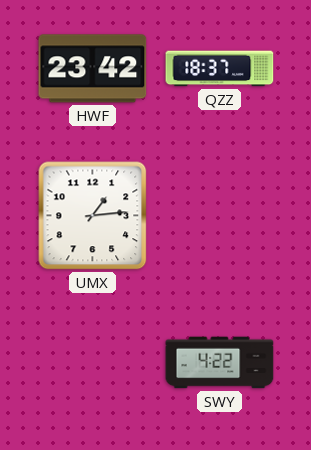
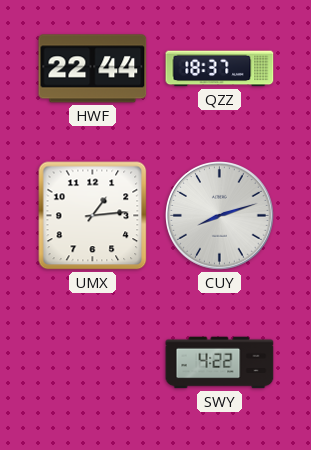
HWF: 23:42 -> 22:44
CUY: none -> 8:12
